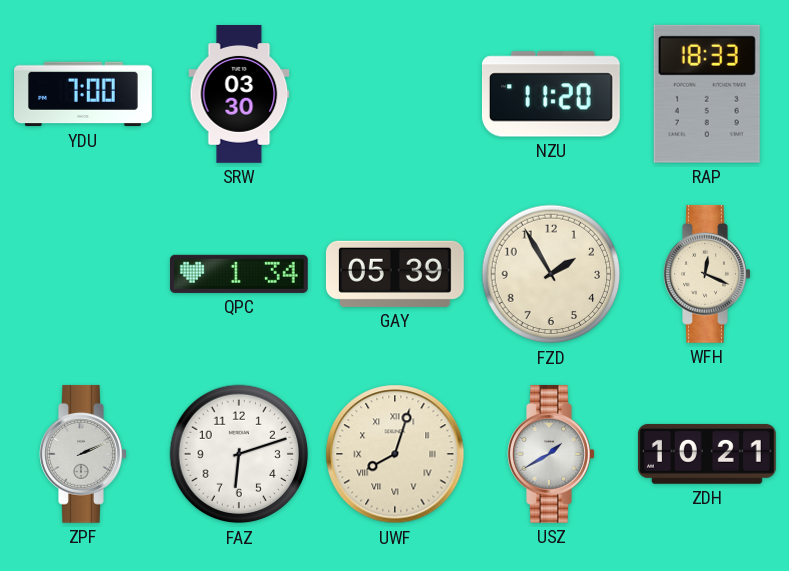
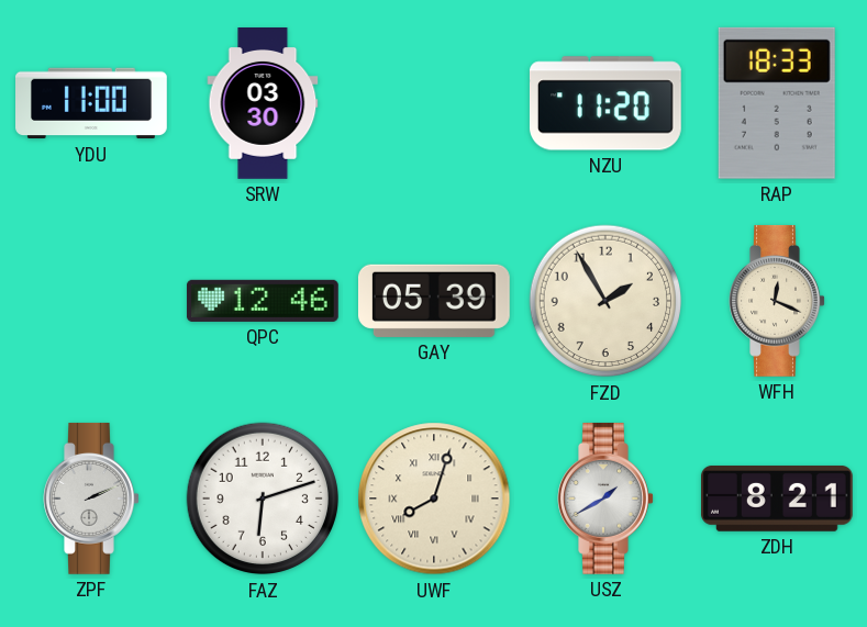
YDU: 7:00 -> 11:00
QPC: 1:34 -> 12:46
ZDH: 10:21 -> 8:21
